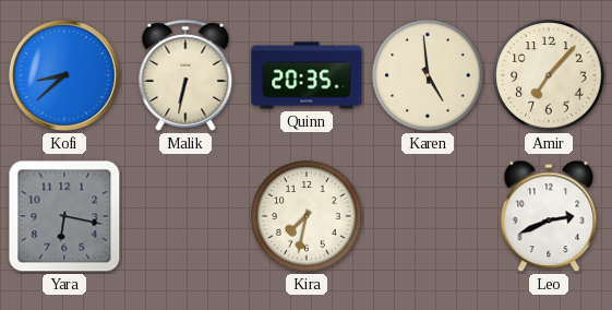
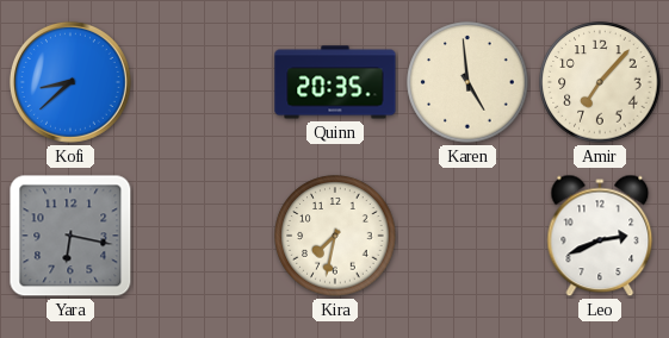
Malik: 6:32 -> none
